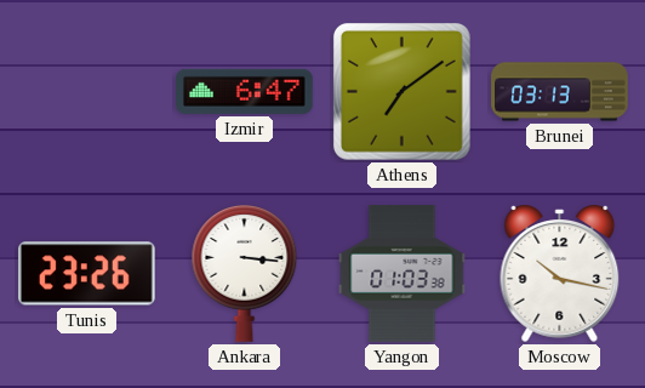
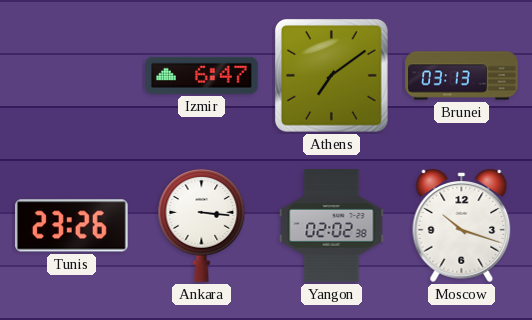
Yangon: 01:03 -> 02:02
Moscow: 10:17 -> 10:18
